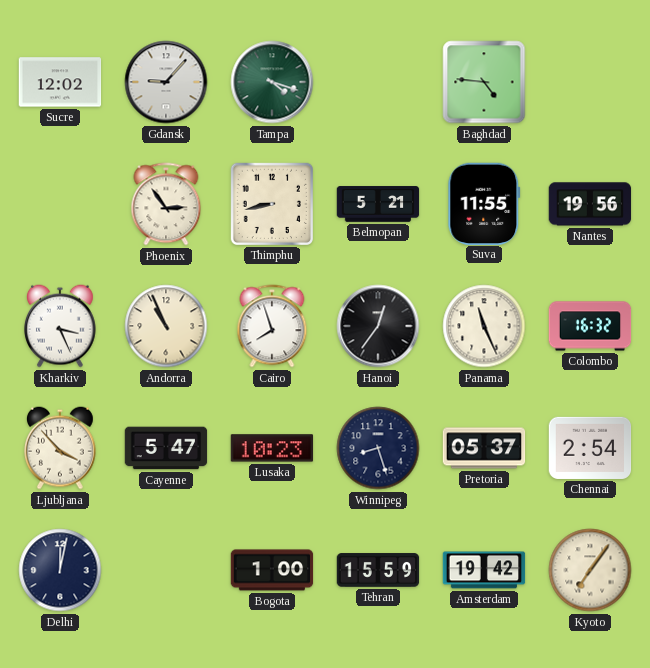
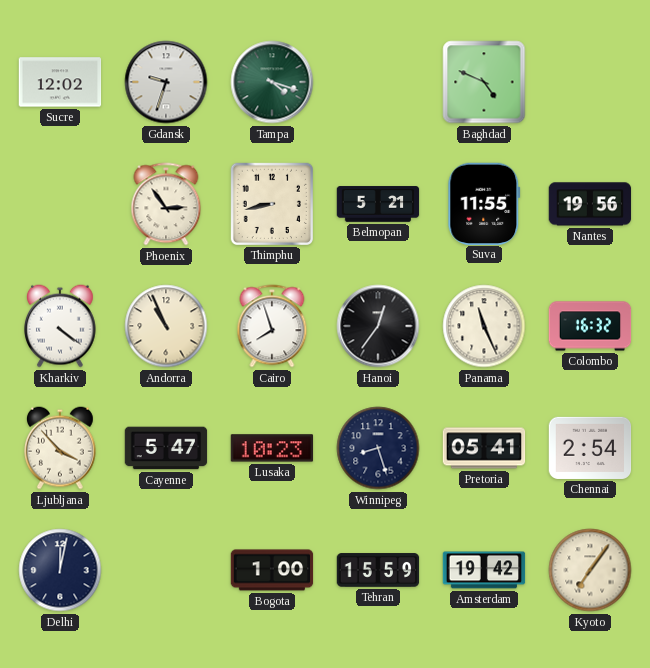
Gdansk: 9:07 -> 9:33
Baghdad: 4:46 -> 4:49
Kharkiv: 3:26 -> 4:21
Pretoria: 05:37 -> 05:41
